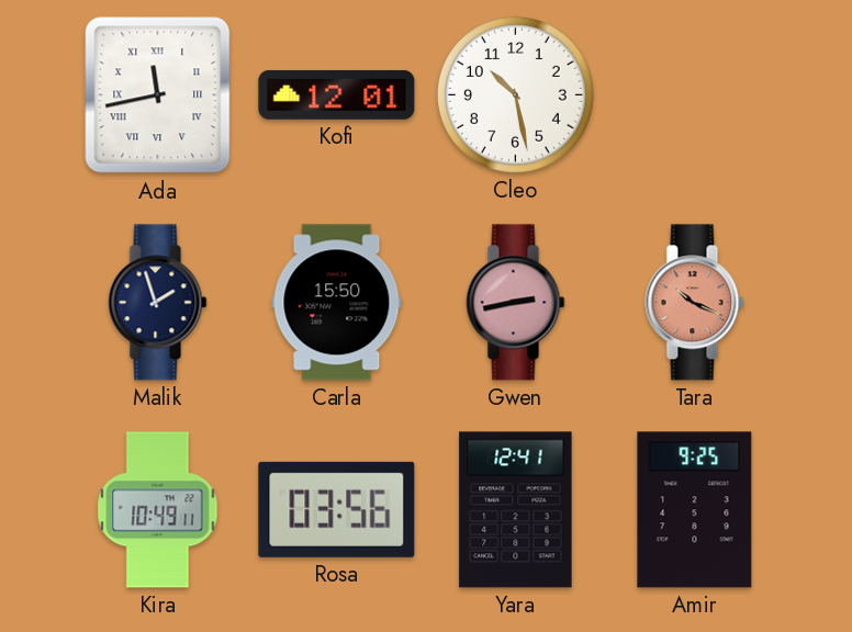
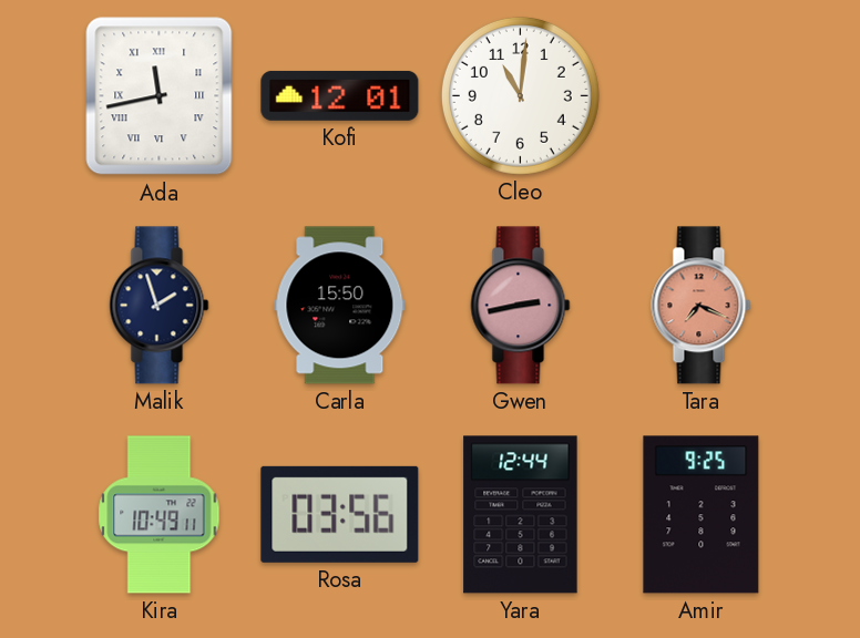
Cleo: 10:28 -> 11:01
Tara: 10:19 -> 7:19
Yara: 12:41 -> 12:44
